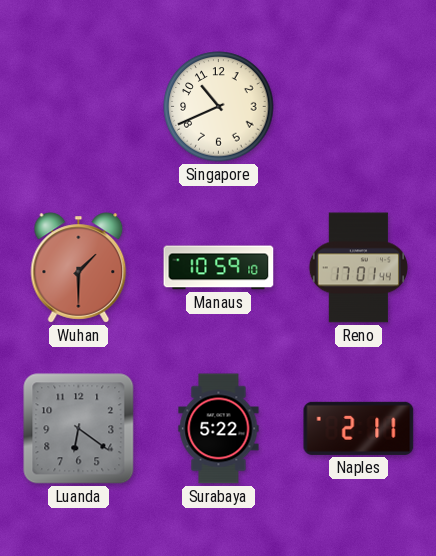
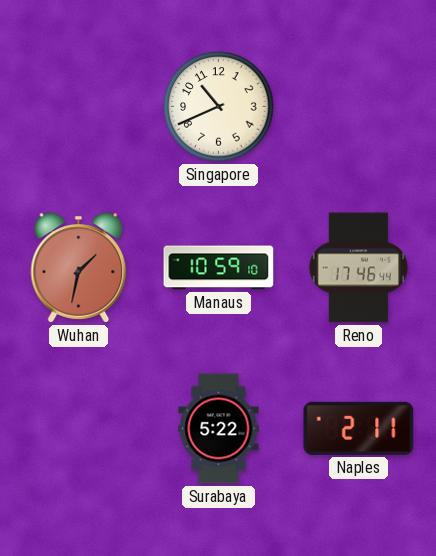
Wuhan: 1:30 -> 1:32
Reno: 17:01 -> 17:46
Luanda: 6:21 -> none
